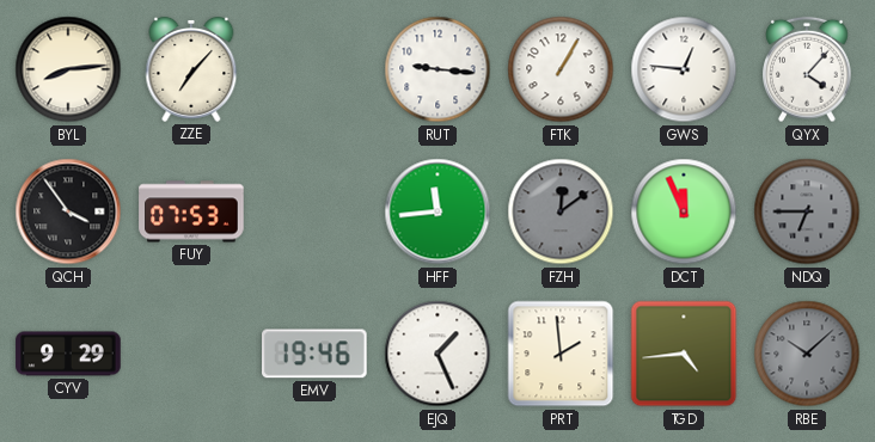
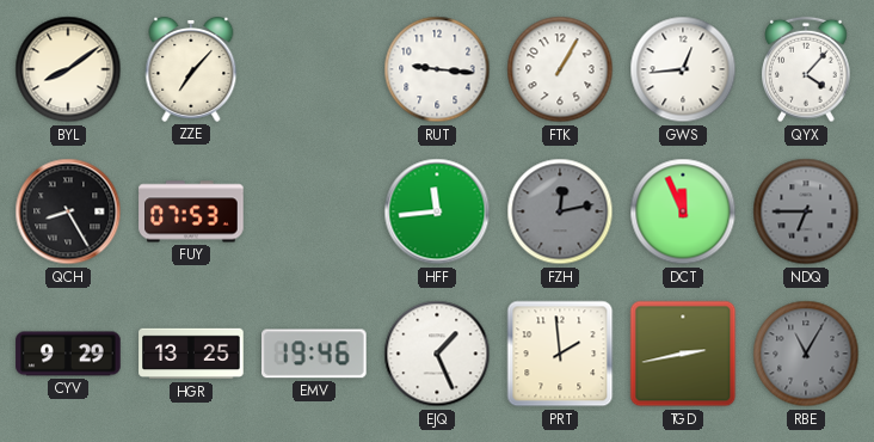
BYL: 8:14 -> 8:09
GWS: 12:46 -> 12:44
QCH: 3:54 -> 8:25
FZH: 12:09 -> 12:13
HGR: none -> 13:25
TGD: 4:44 -> 2:43
RBE: 10:08 -> 11:05
